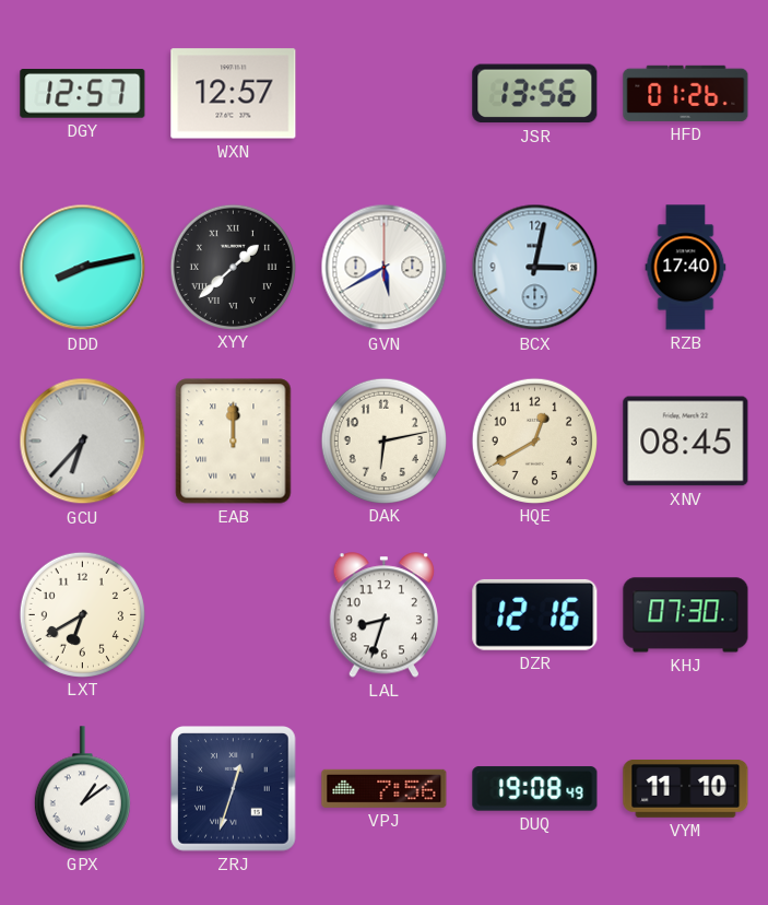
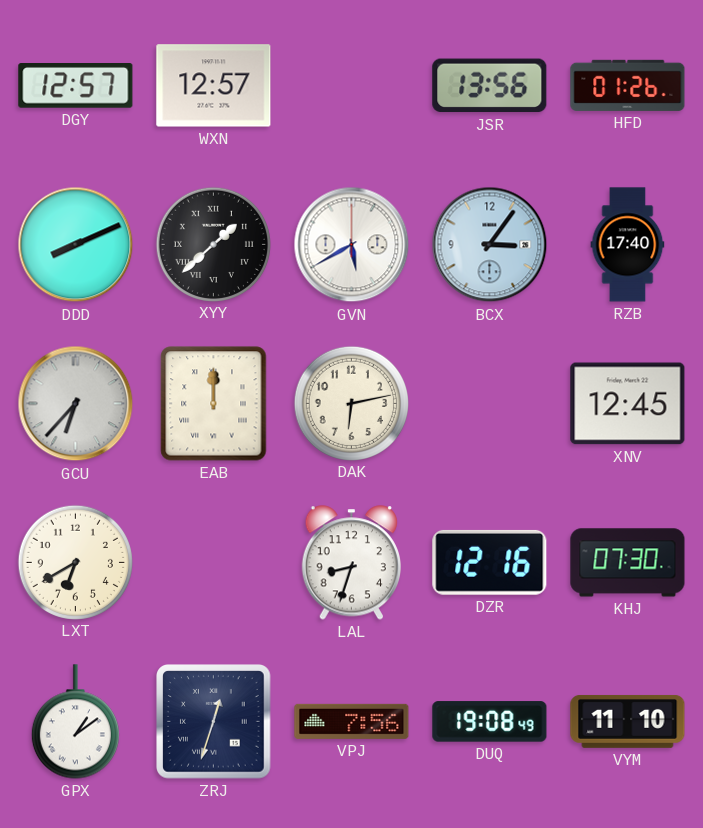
DDD: 8:13 -> 8:11
BCX: 3:02 -> 3:06
HQE: 12:40 -> none
XNV: 08:45 -> 12:45
